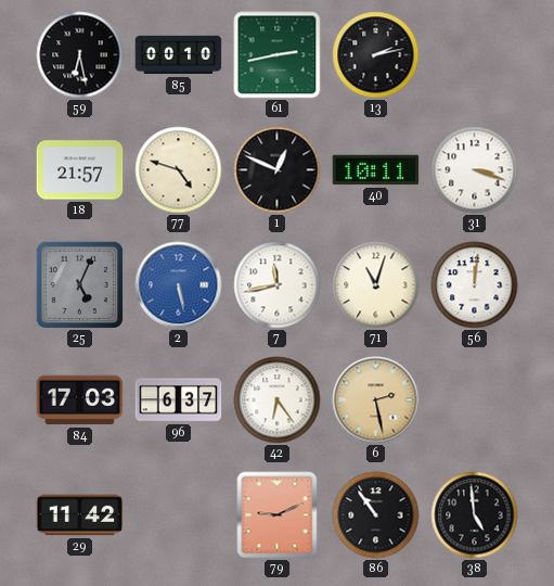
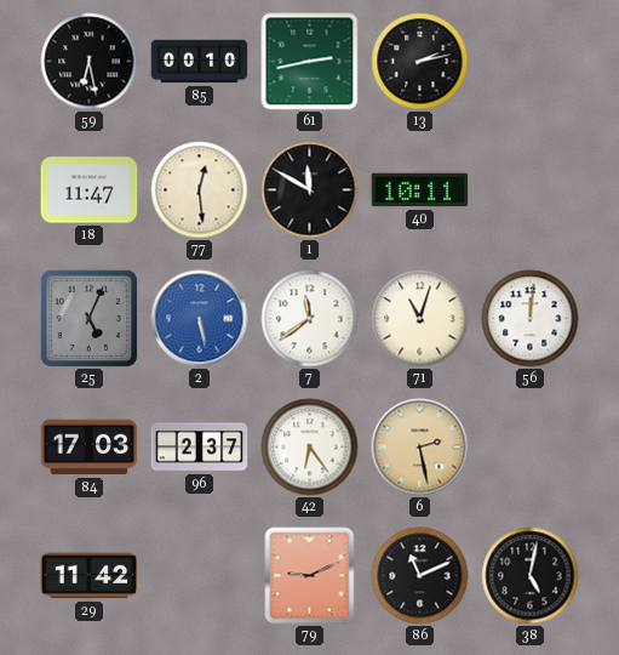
18: 21:57 -> 11:47
77: 4:48 -> 12:29
1: 12:49 -> 11:50
31: 3:18 -> none
7: 11:43 -> 11:39
96: 6:37 -> 2:37
86: 10:54 -> 11:11
38: 4:59 -> 5:02
